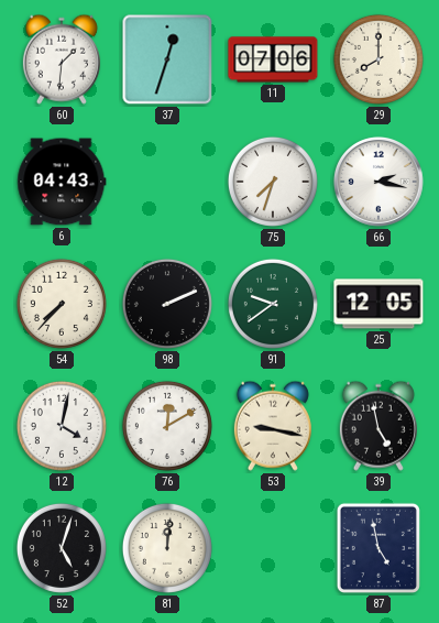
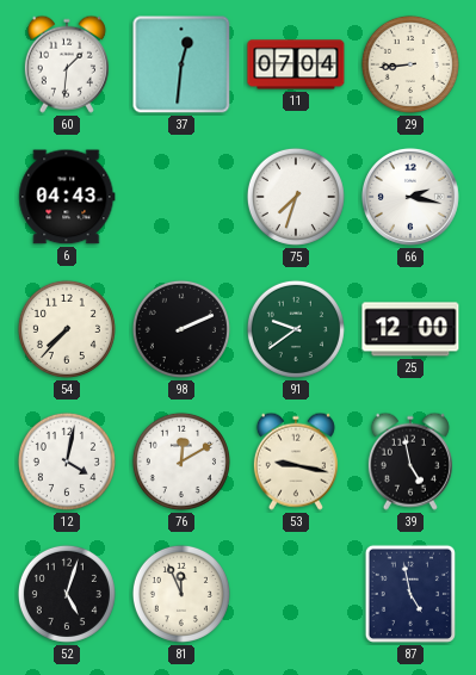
37: 12:33 -> 12:31
11: 07:06 -> 07:04
29: 8:00 -> 8:44
25: 12:05 -> 12:00
81: 12:01 -> 11:56
